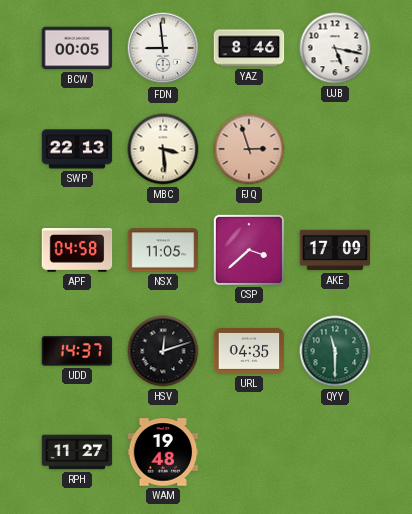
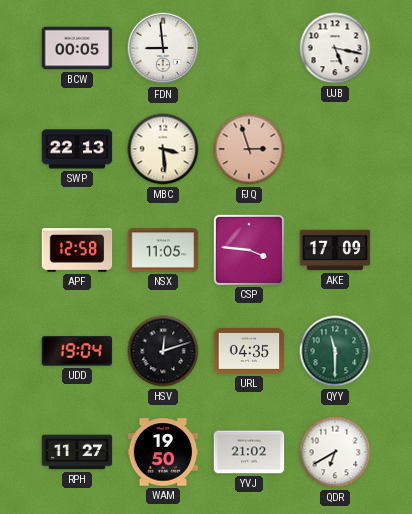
YAZ: 8:46 -> none
APF: 04:58 -> 12:58
CSP: 3:38 -> 3:46
UDD: 14:37 -> 19:04
WAM: 19:48 -> 19:50
YVJ: none -> 21:02
QDR: none -> 6:40
